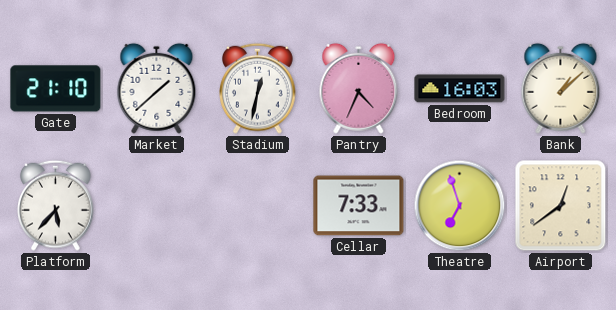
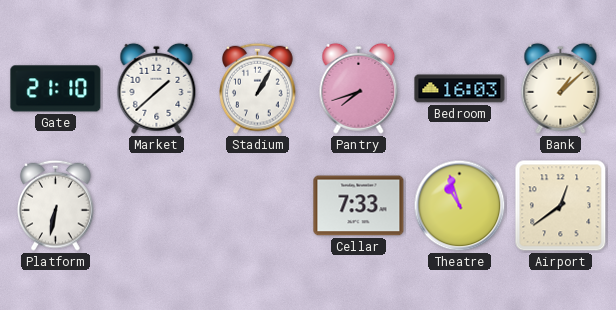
Stadium: 12:32 -> 1:05
Pantry: 4:34 -> 7:42
Platform: 5:37 -> 6:32
Theatre: 6:57 -> 10:57
